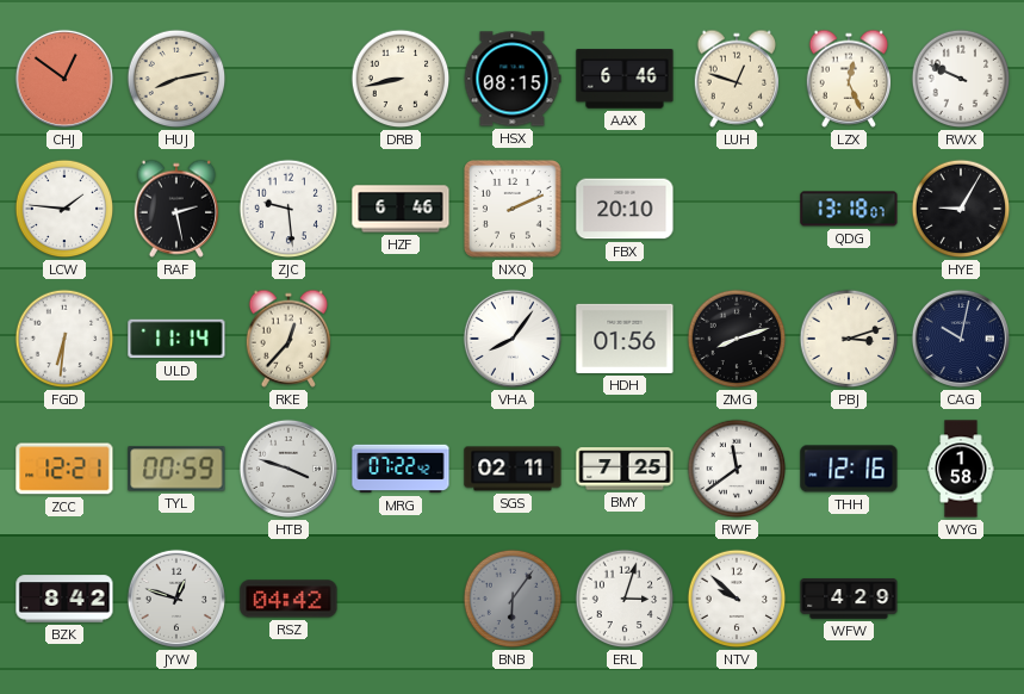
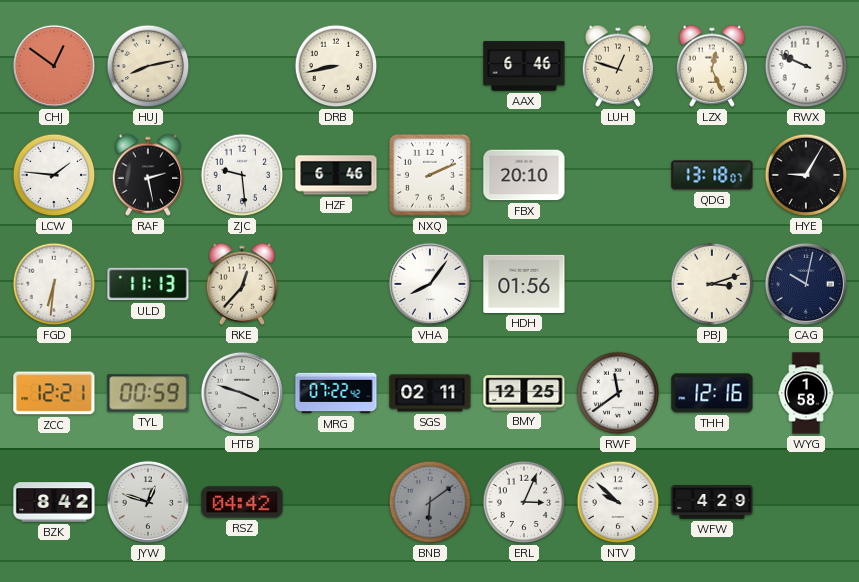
HSX: 08:15 -> none
ULD: 11:14 -> 11:13
ZMG: 8:12 -> none
BMY: 7:25 -> 12:25
BNB: 6:06 -> 6:09
ERL: 3:03 -> 3:04
